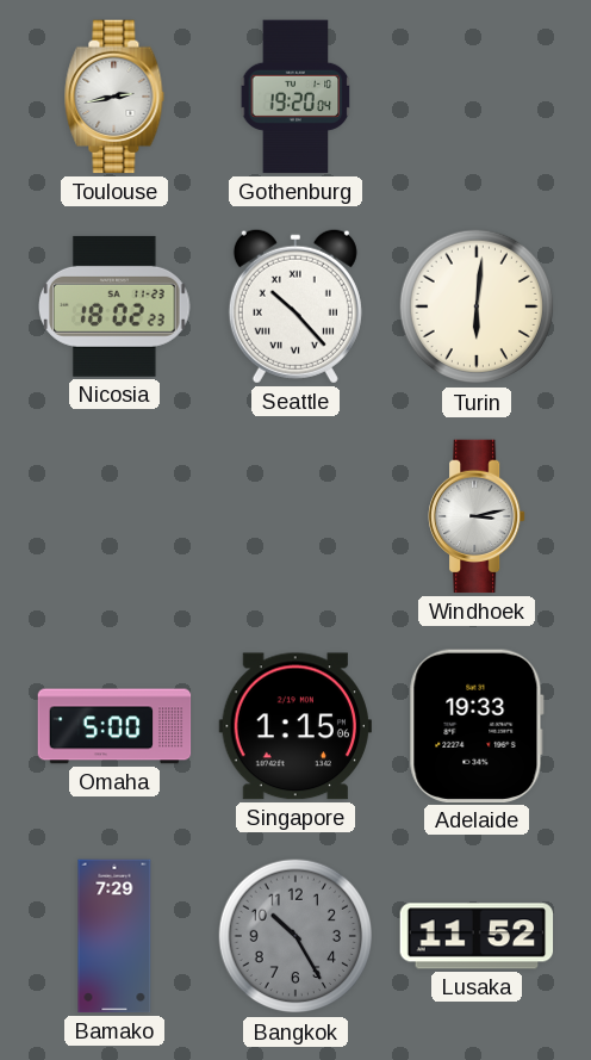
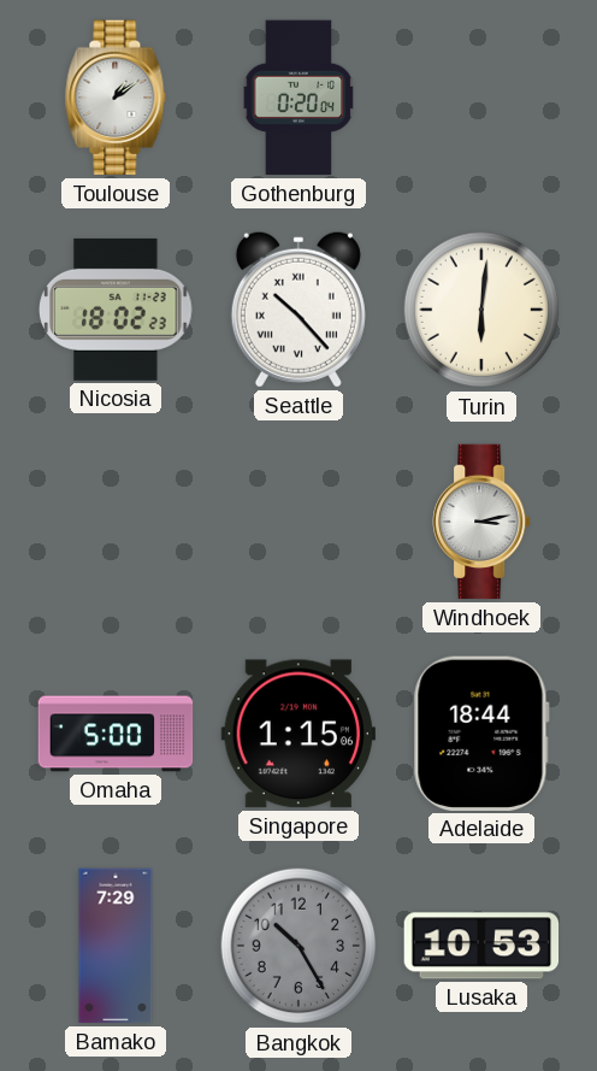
Toulouse: 2:43 -> 1:09
Gothenburg: 19:20 -> 0:20
Adelaide: 19:33 -> 18:44
Lusaka: 11:52 -> 10:53
